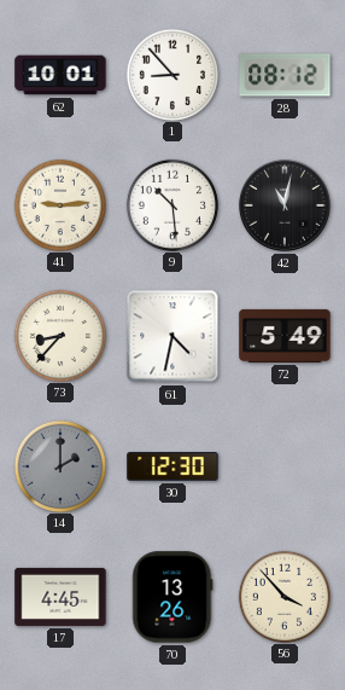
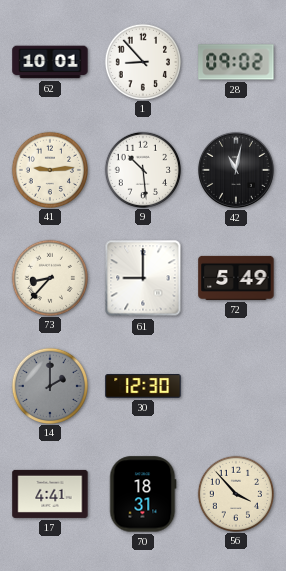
28: 08:12 -> 09:02
61: 4:32 -> 9:00
17: 4:45 -> 4:41
70: 13:26 -> 18:31
